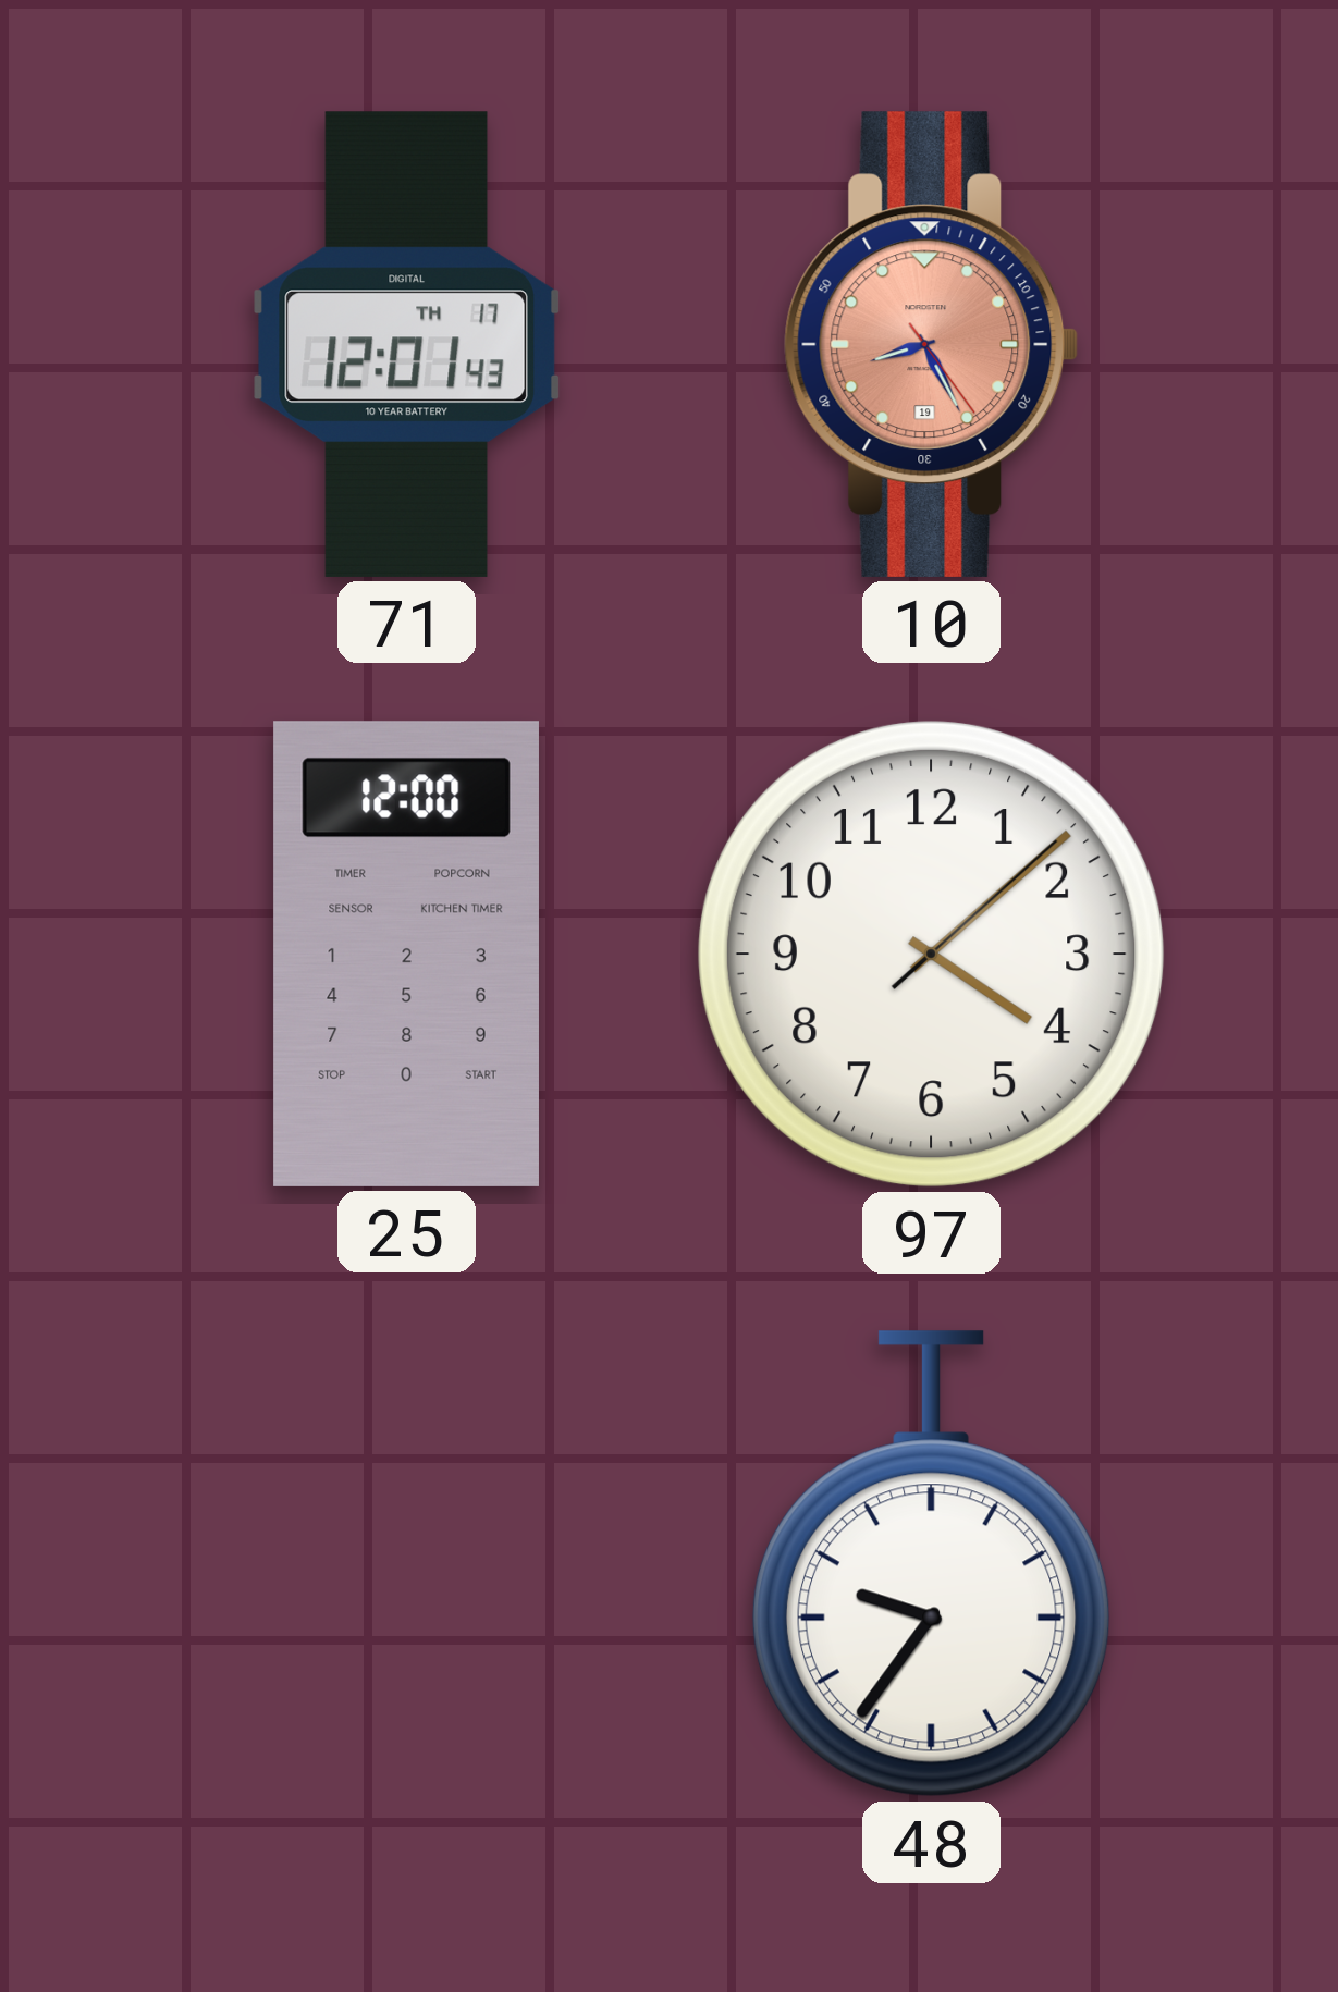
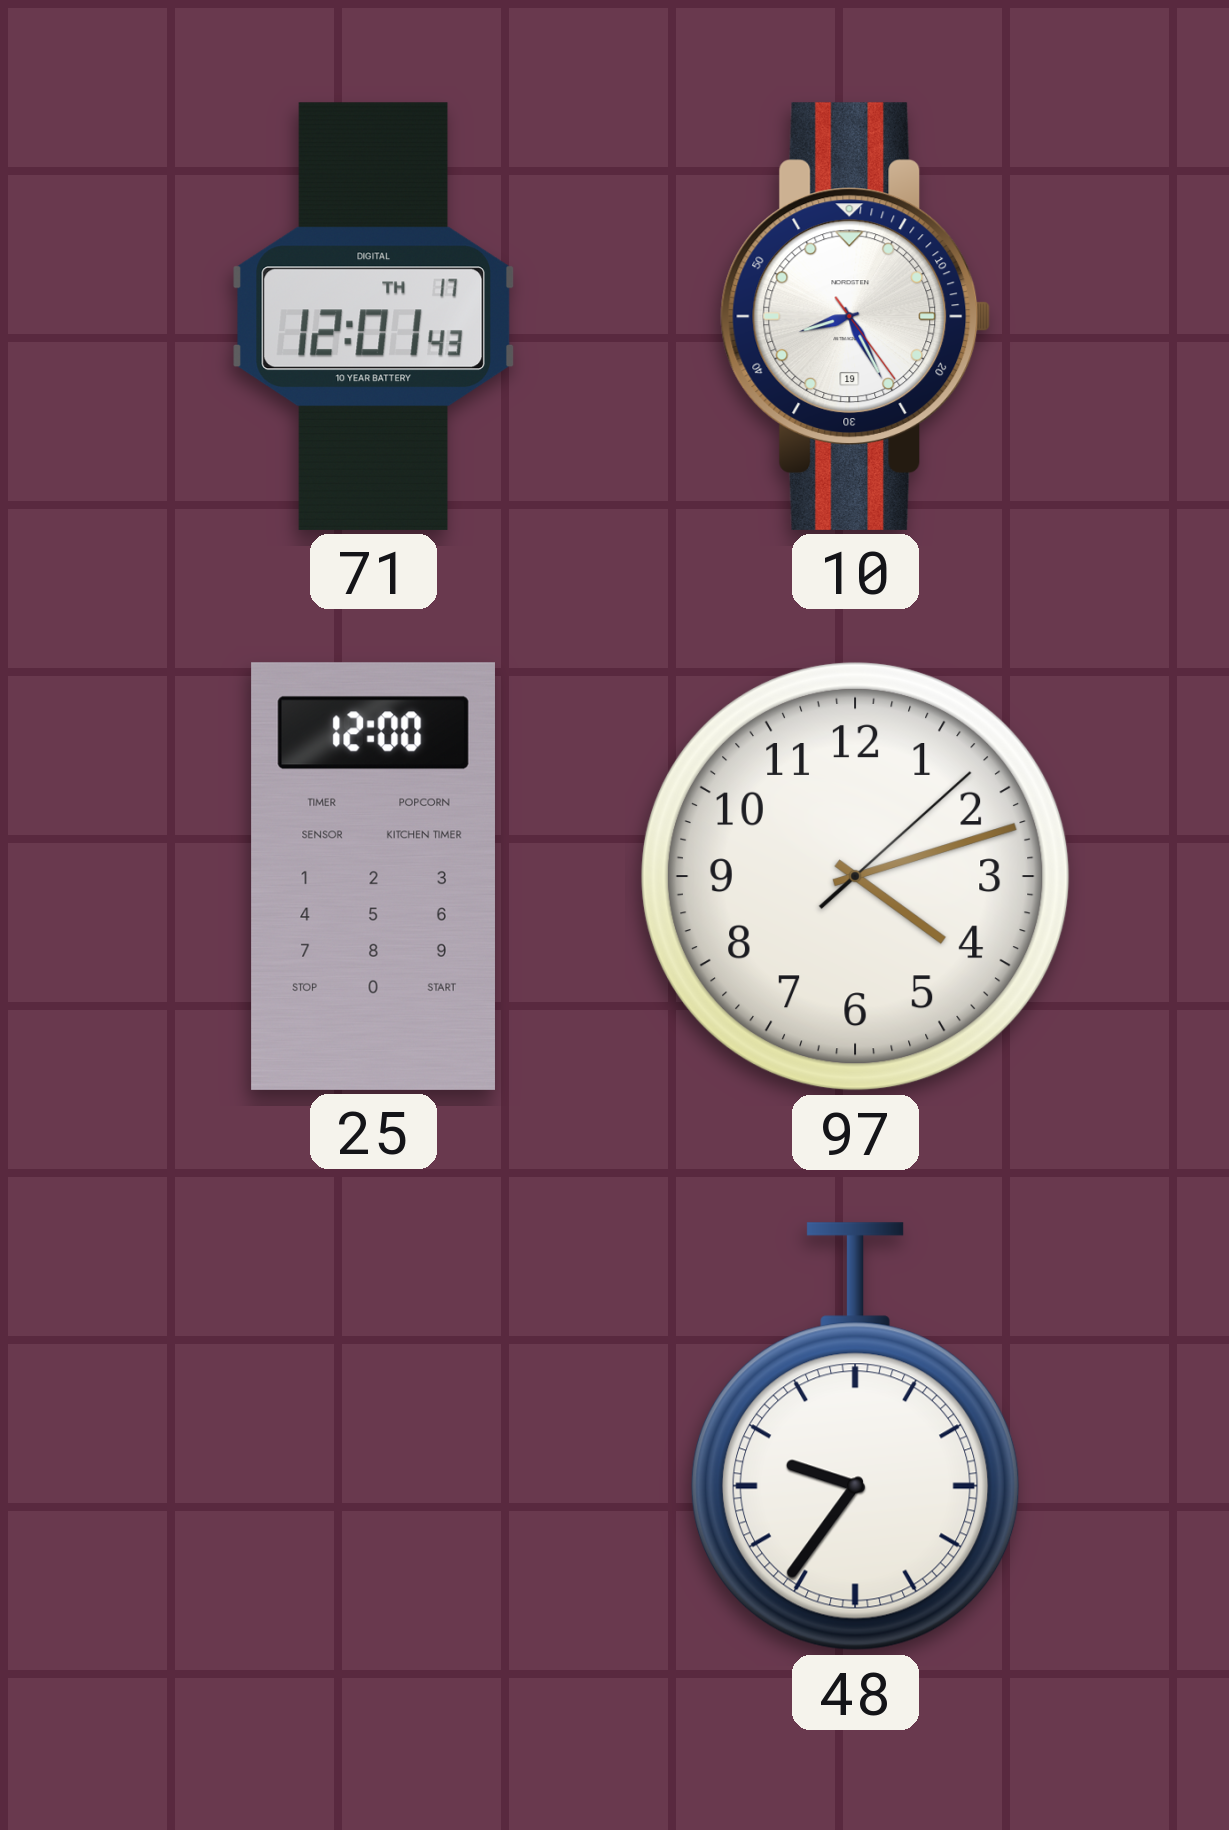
10 dial: salmon -> white
97: 4:08 -> 4:12
